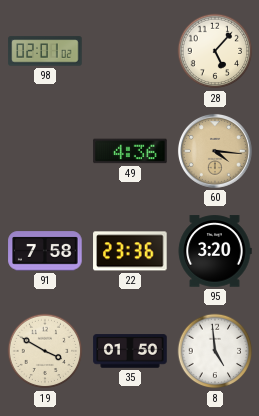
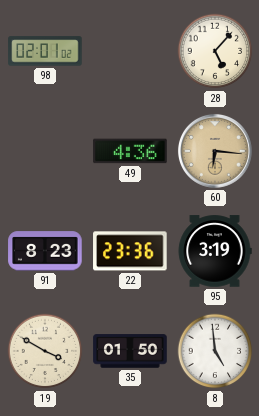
60: 4:16 -> 6:16
91: 7:58 -> 8:23
95: 3:20 -> 3:19
